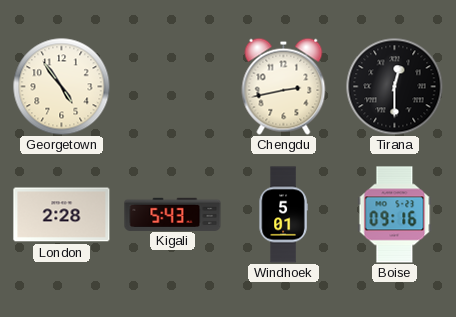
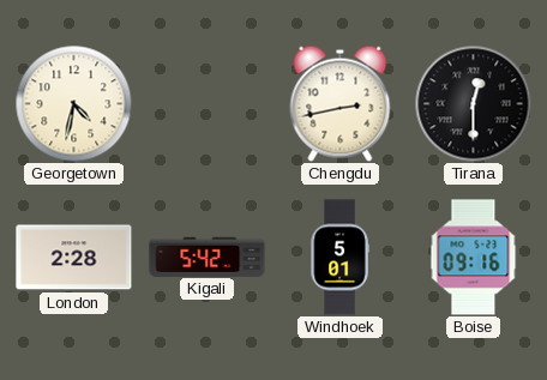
Georgetown: 4:54 -> 4:32
Kigali: 5:43 -> 5:42
